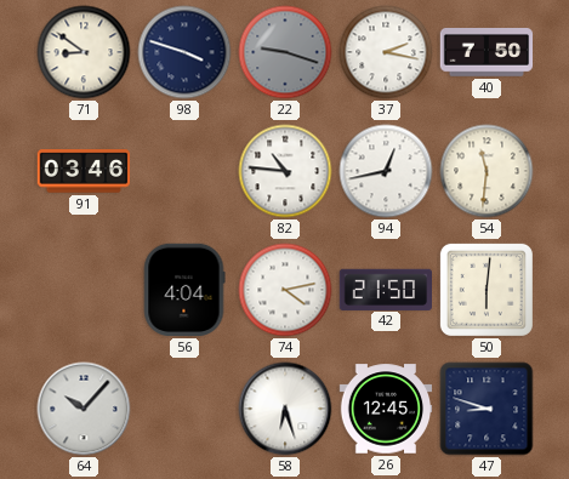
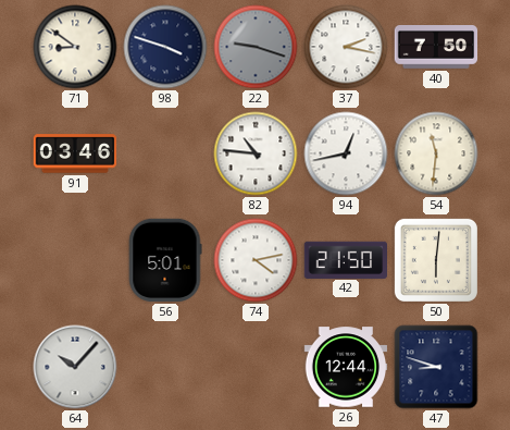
56: 4:04 -> 5:01
58: 6:27 -> none
26: 12:45 -> 12:44
